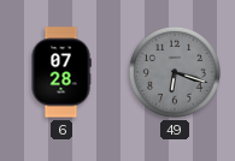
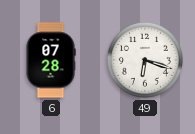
49 dial: grey -> white
